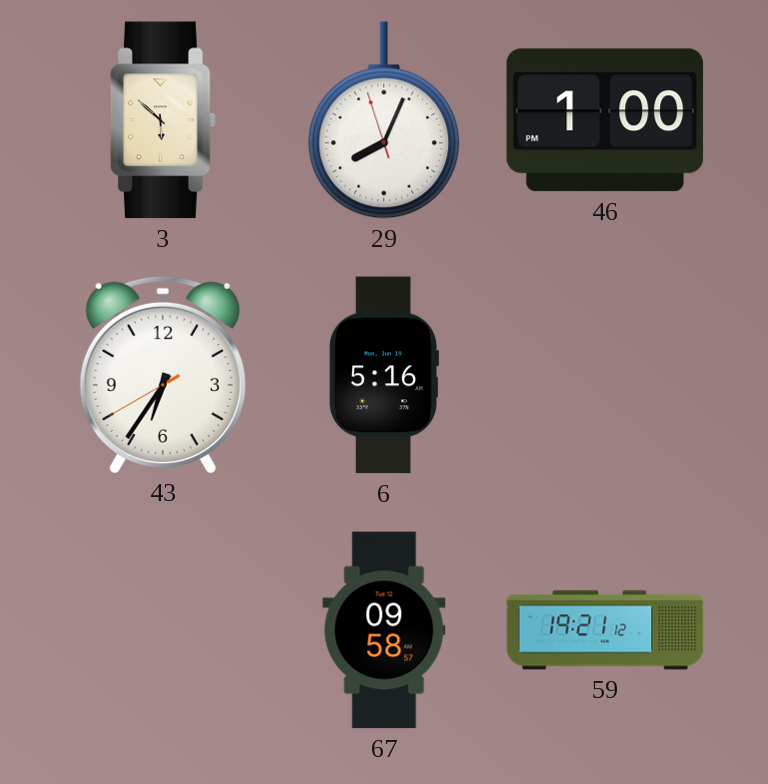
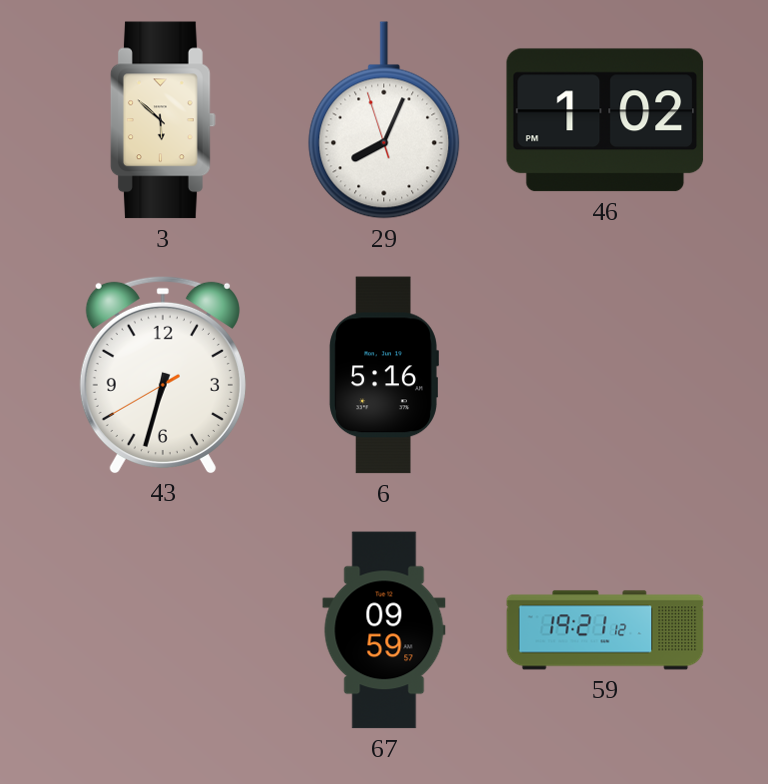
46: 1:00 -> 1:02
43: 6:35 -> 6:32
67: 09:58 -> 09:59
